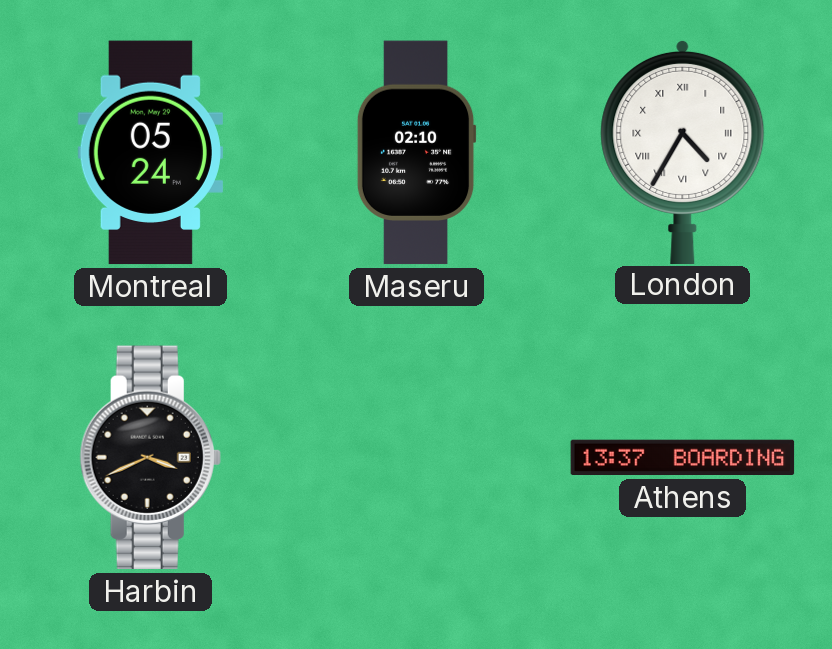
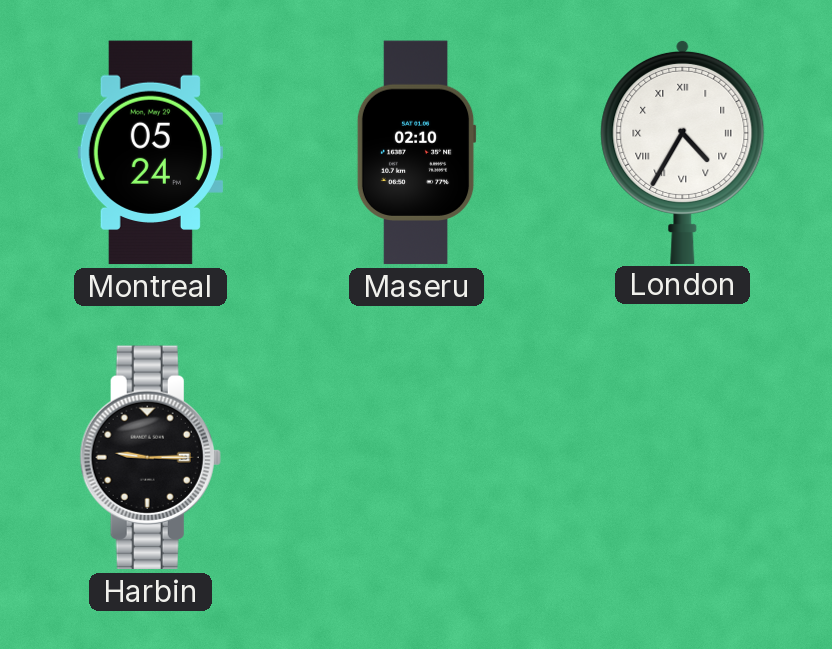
Harbin: 3:41 -> 9:15
Athens: 13:37 -> none
